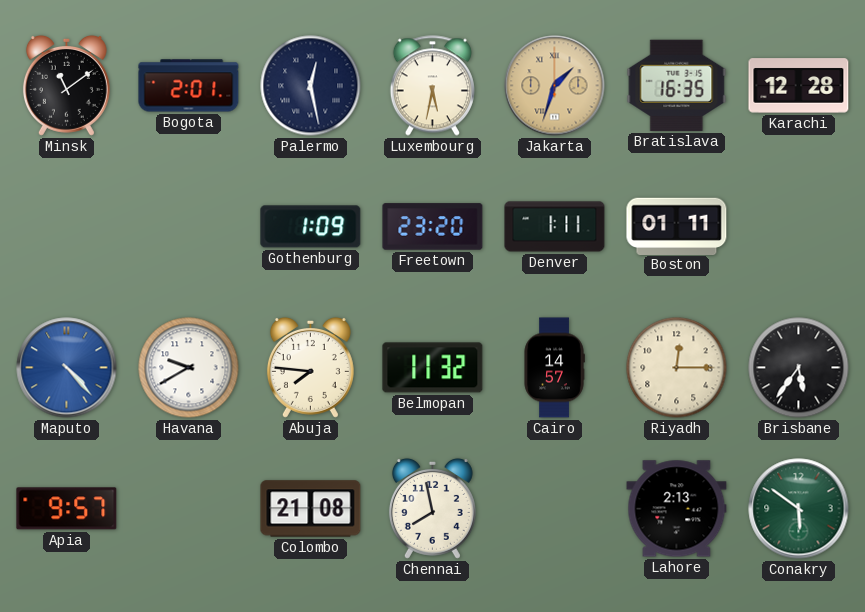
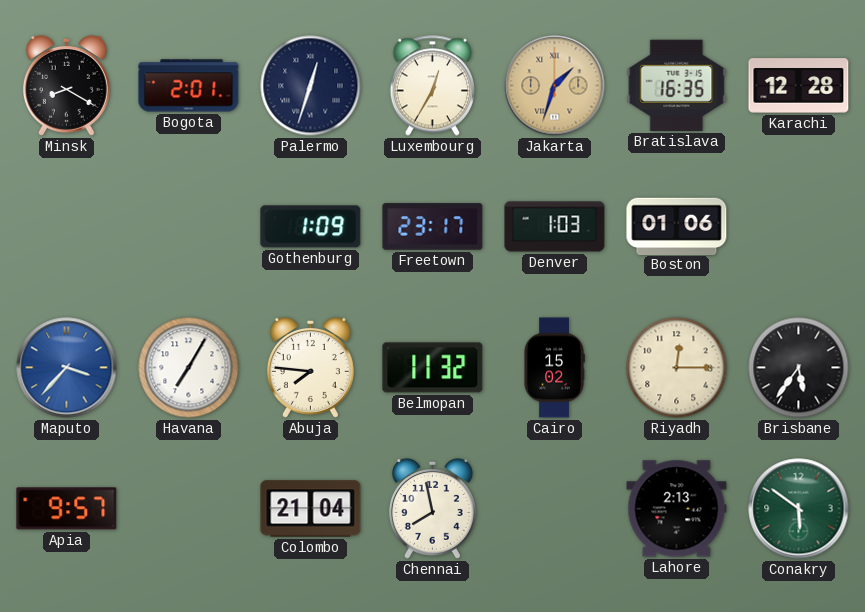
Minsk: 11:09 -> 8:20
Palermo: 12:28 -> 12:33
Luxembourg: 5:32 -> 12:35
Freetown: 23:20 -> 23:17
Denver: 1:11 -> 1:03
Boston: 01:11 -> 01:06
Maputo: 4:23 -> 3:37
Havana: 9:40 -> 7:05
Cairo: 14:57 -> 15:02
Colombo: 21:08 -> 21:04
